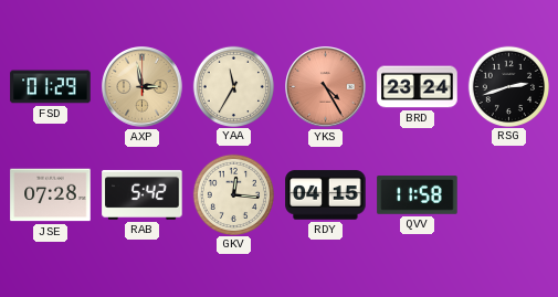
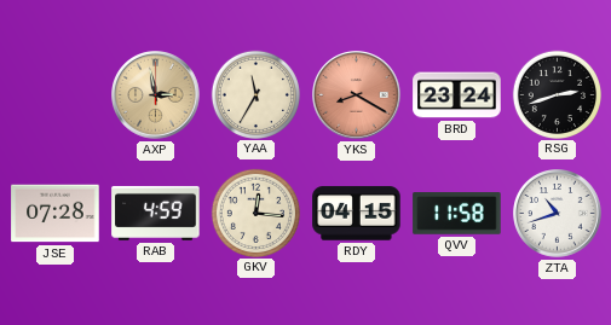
FSD: 01:29 -> none
YKS: 4:25 -> 8:20
RAB: 5:42 -> 4:59
ZTA: none -> 10:42
